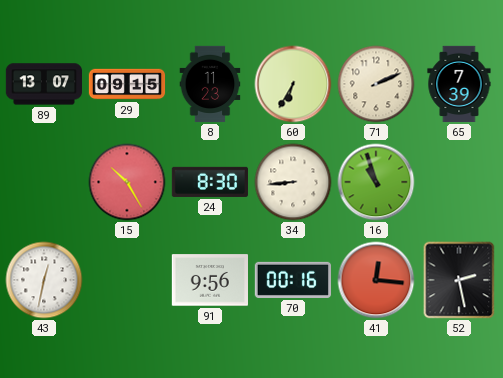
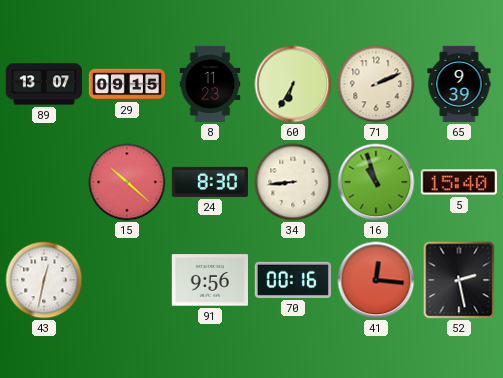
65: 7:39 -> 9:39
15: 10:25 -> 10:22
5: none -> 15:40
